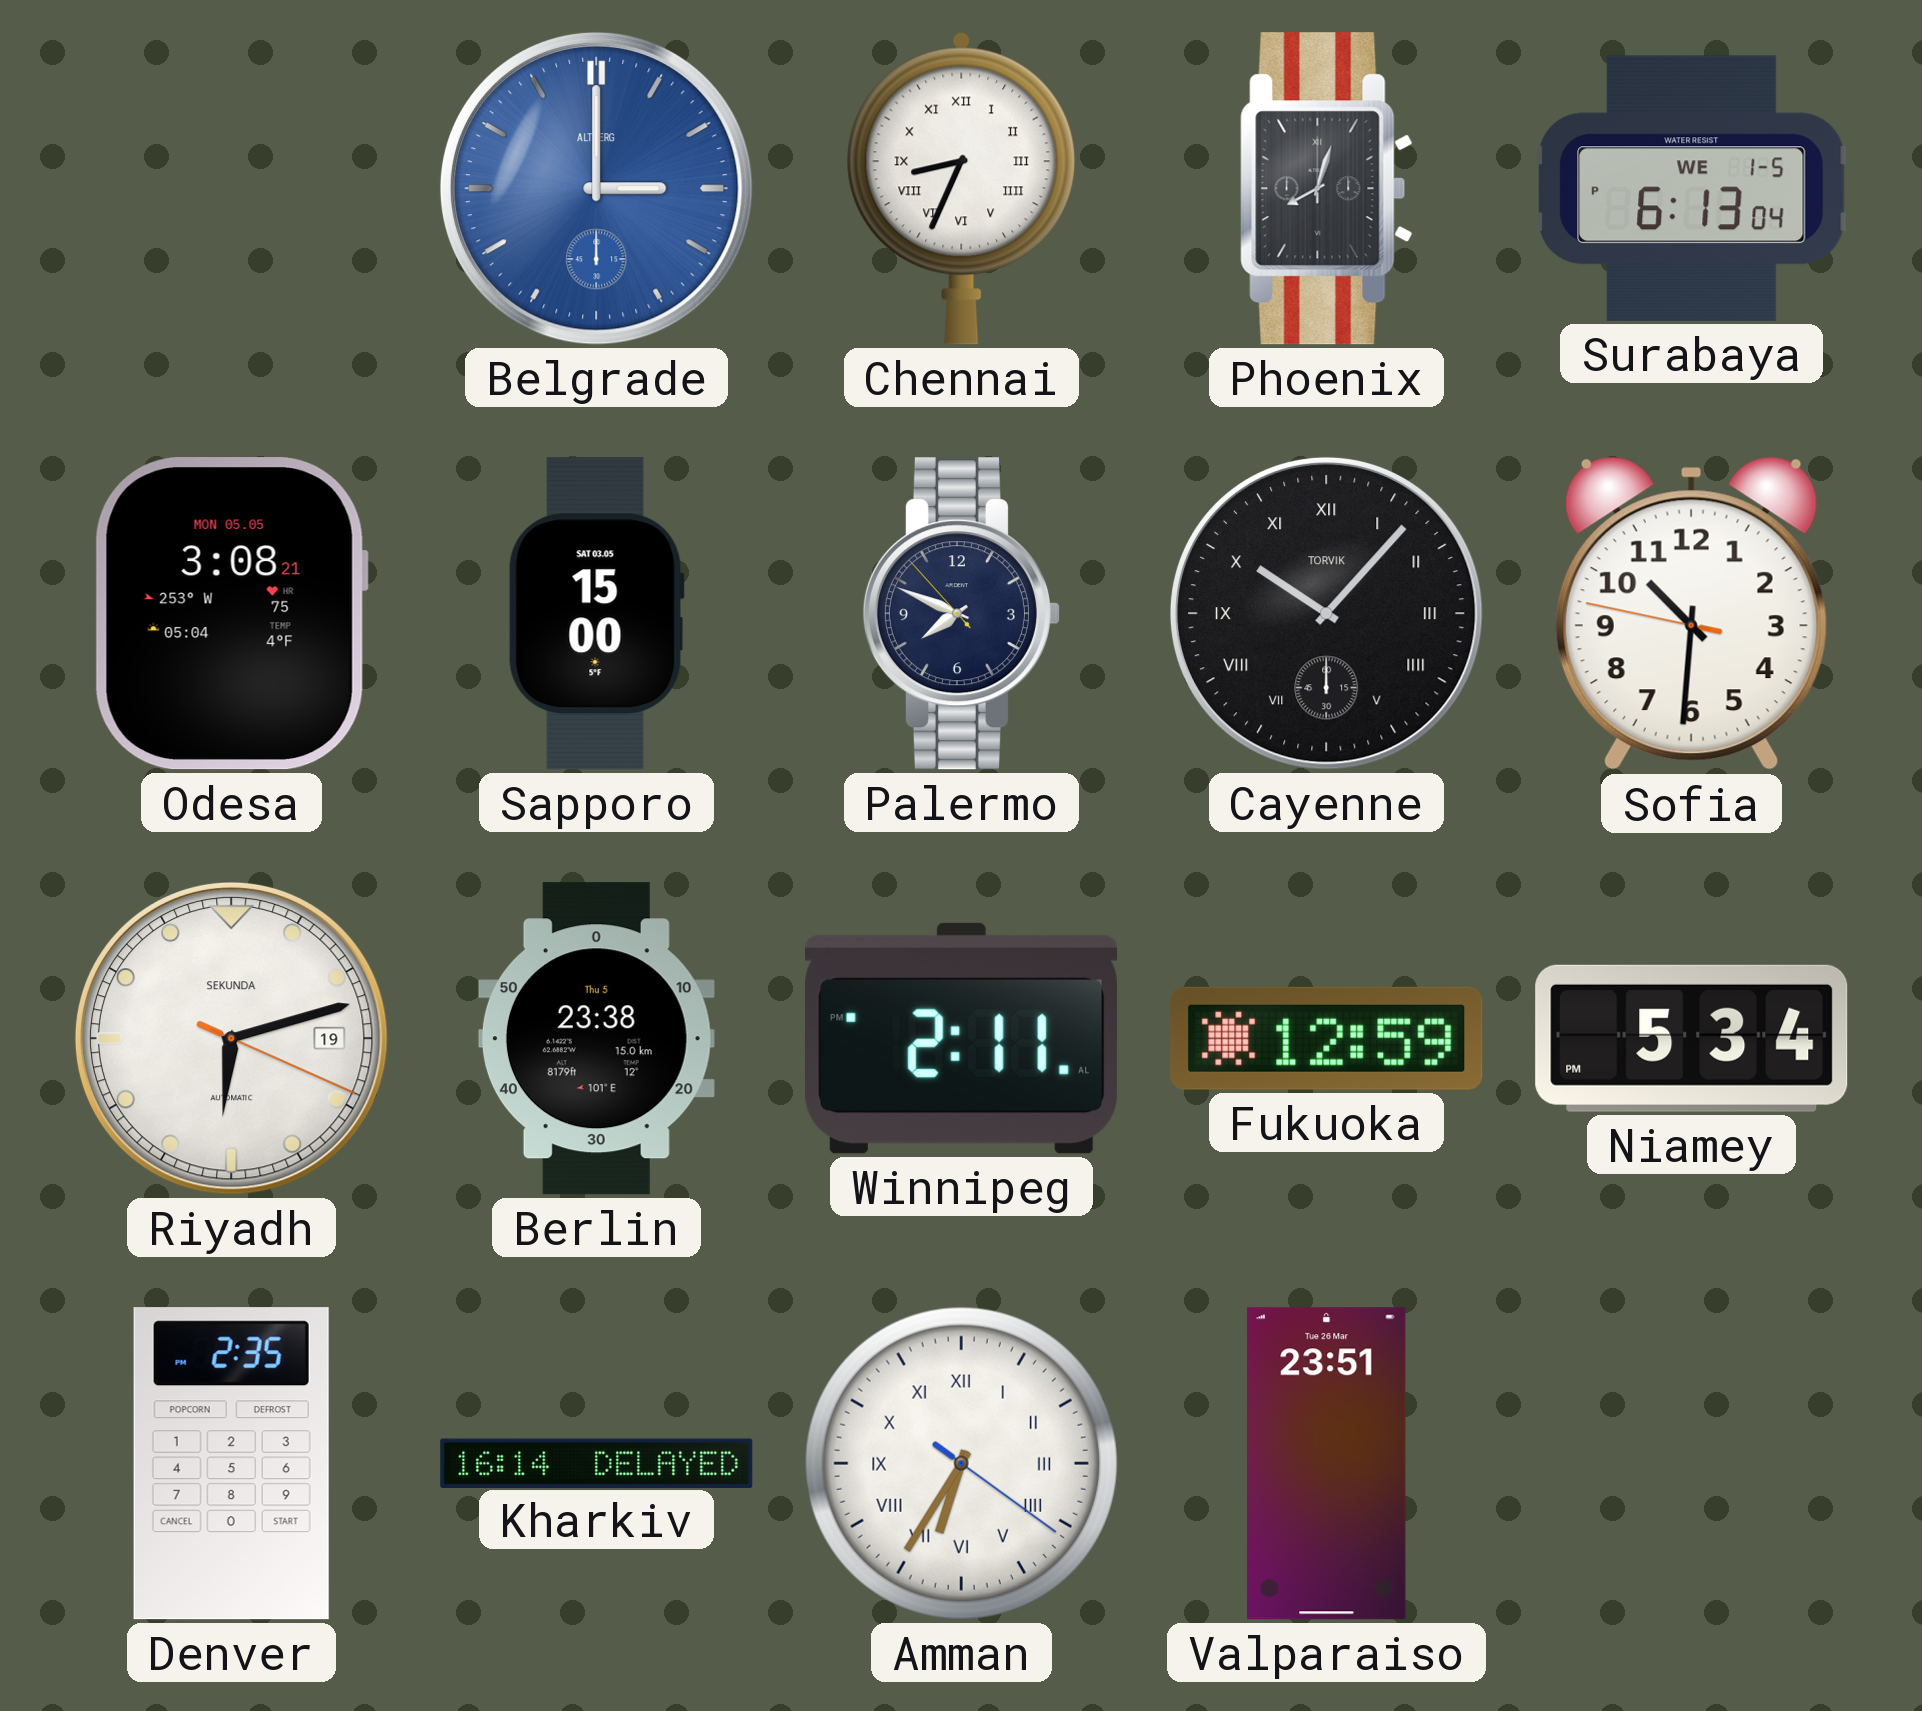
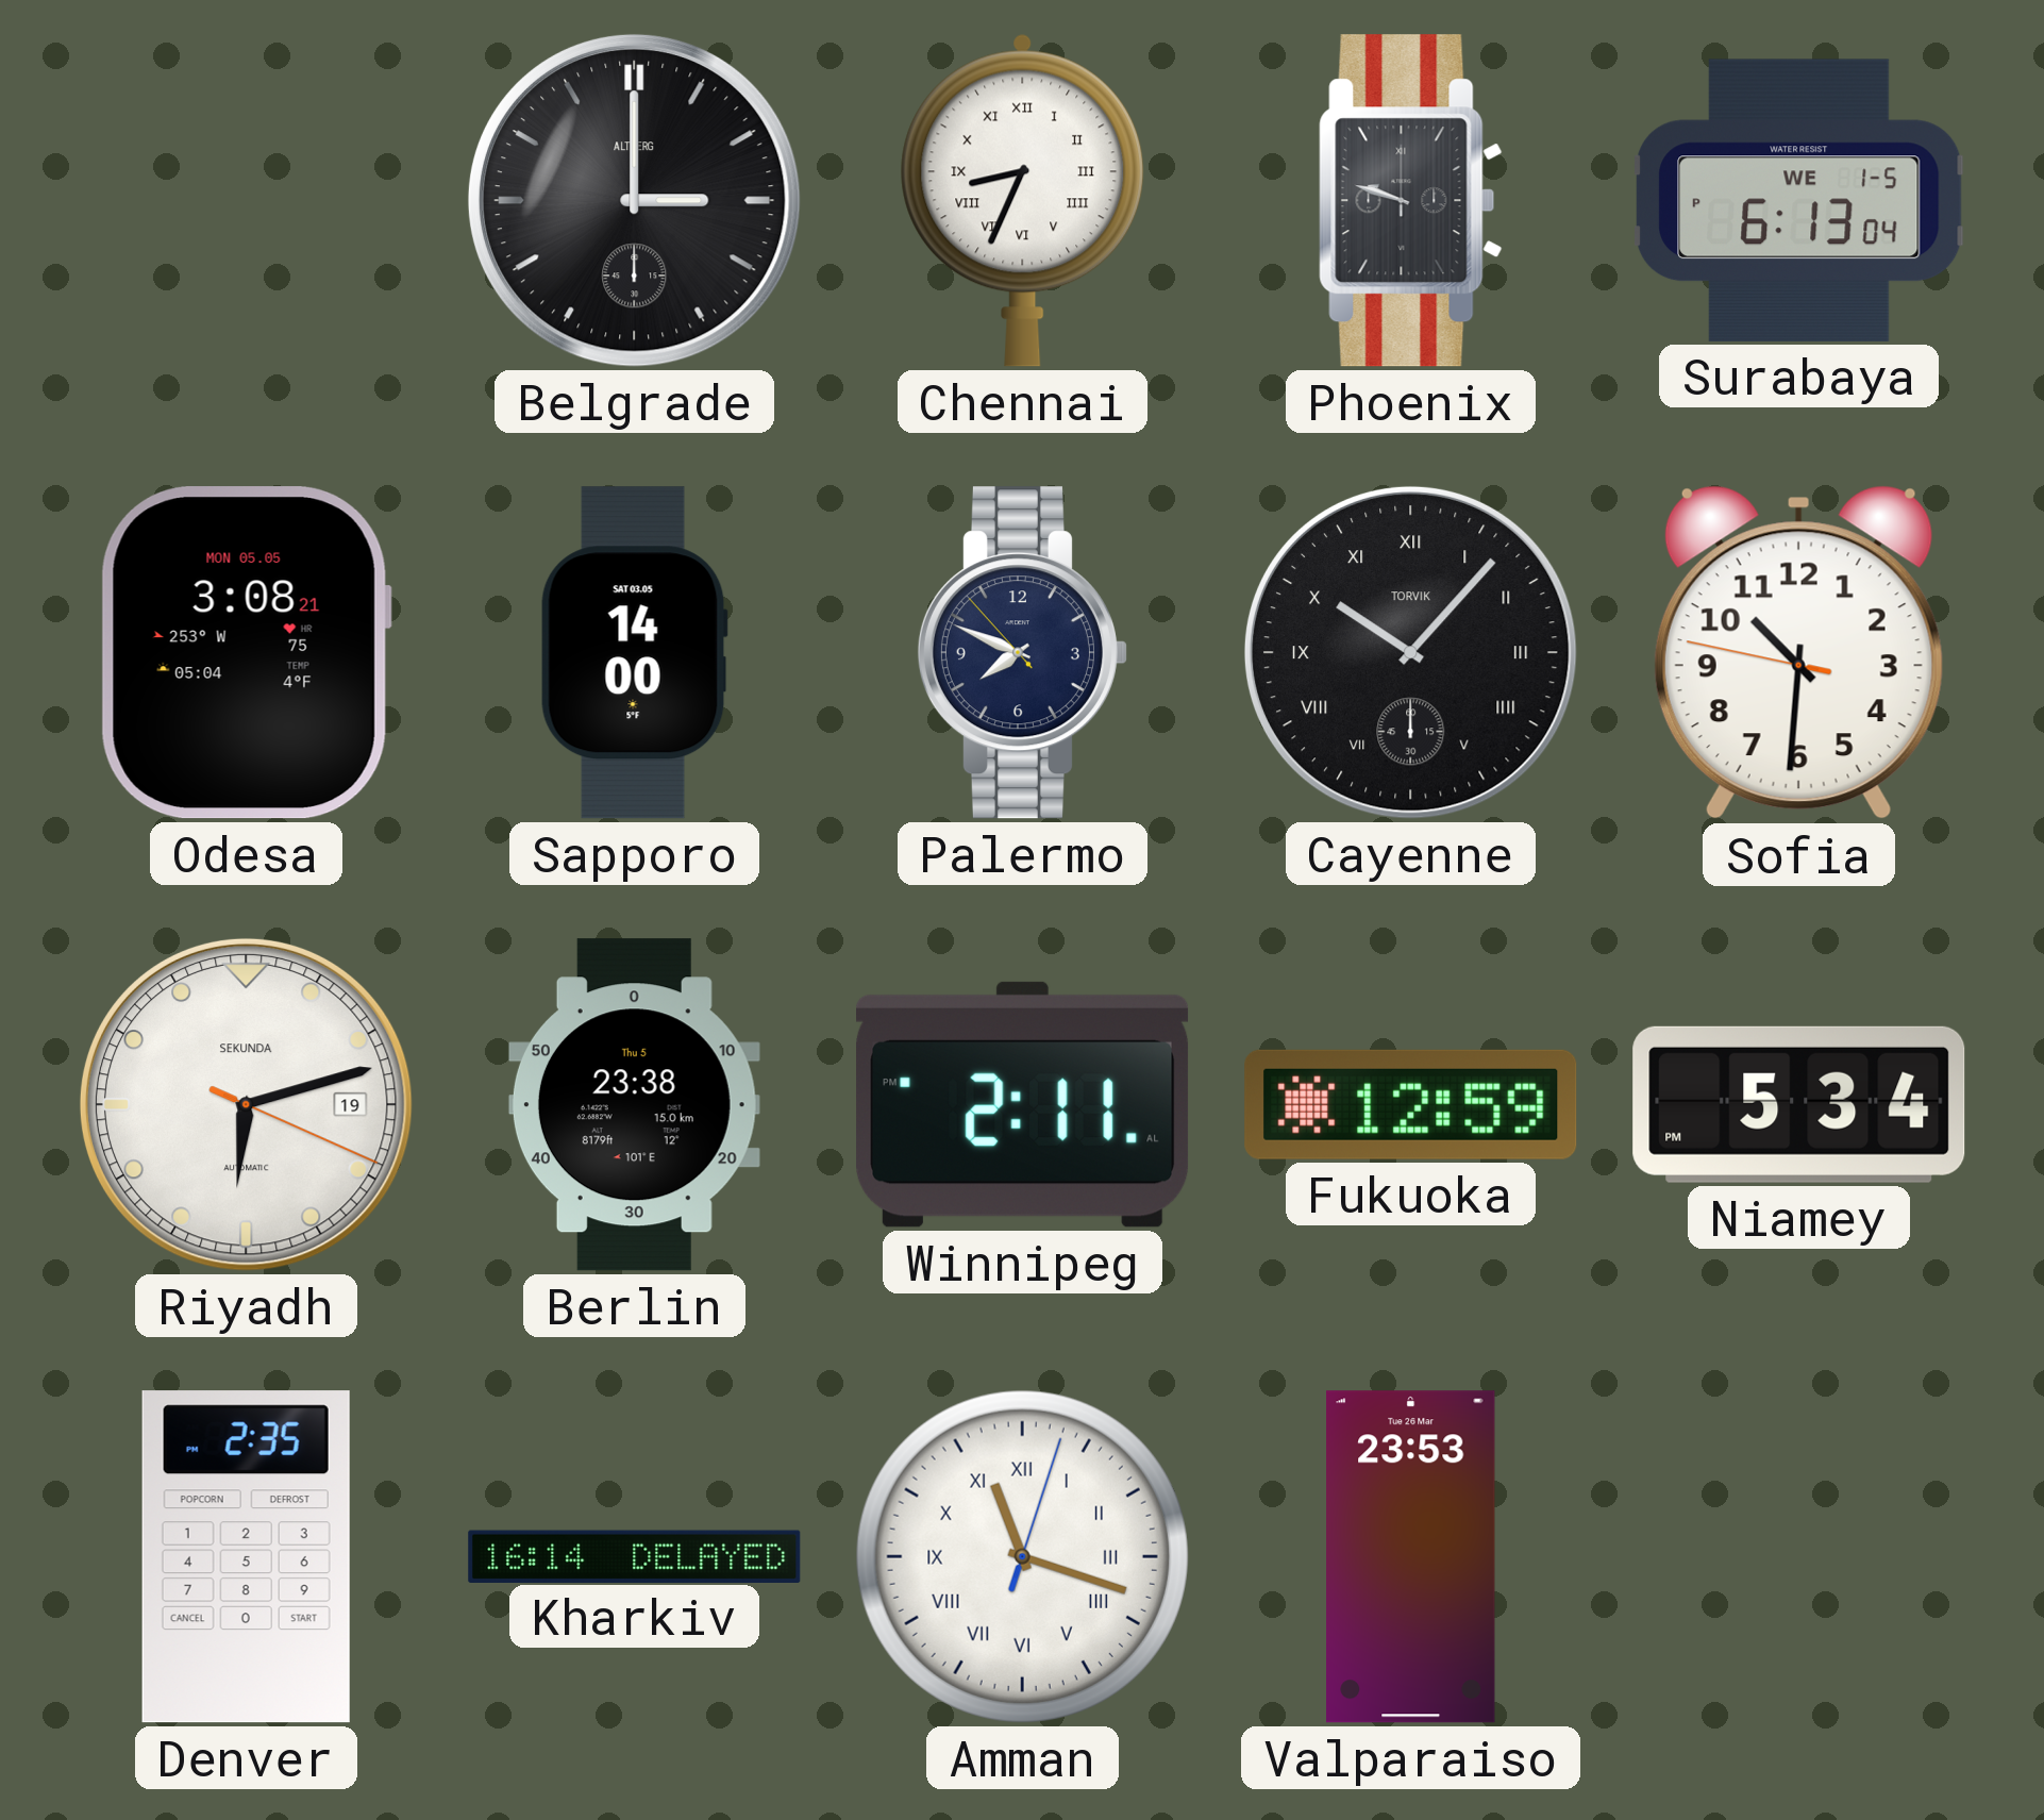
Belgrade dial: blue -> black
Phoenix: 8:03 -> 9:48
Sapporo: 15:00 -> 14:00
Amman: 6:35 -> 11:18
Valparaiso: 23:51 -> 23:53
